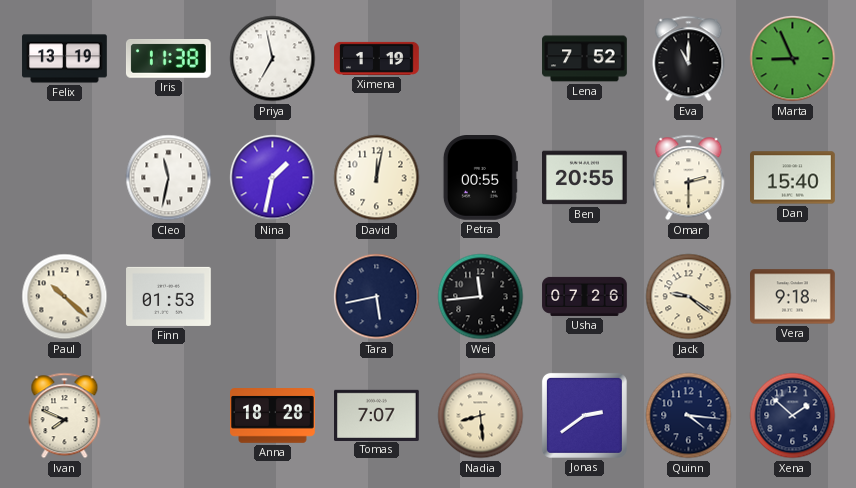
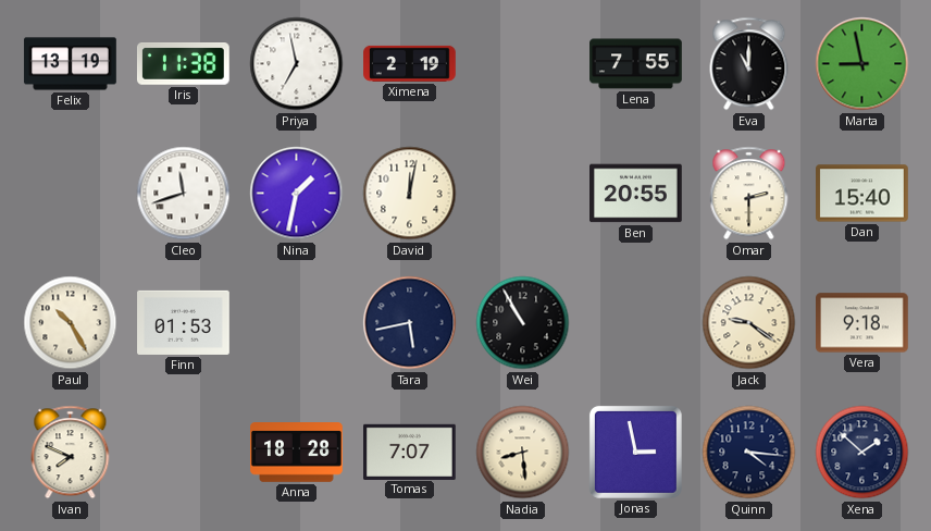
Ximena: 1:19 -> 2:19
Lena: 7:52 -> 7:55
Marta: 8:56 -> 8:58
Cleo: 11:32 -> 11:42
Petra: 00:55 -> none
Paul: 10:22 -> 10:25
Wei: 11:44 -> 10:55
Usha: 07:26 -> none
Jonas: 2:39 -> 2:58
